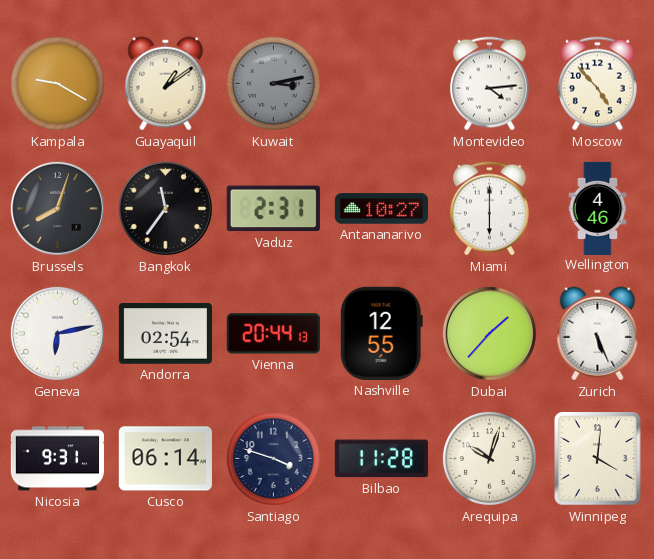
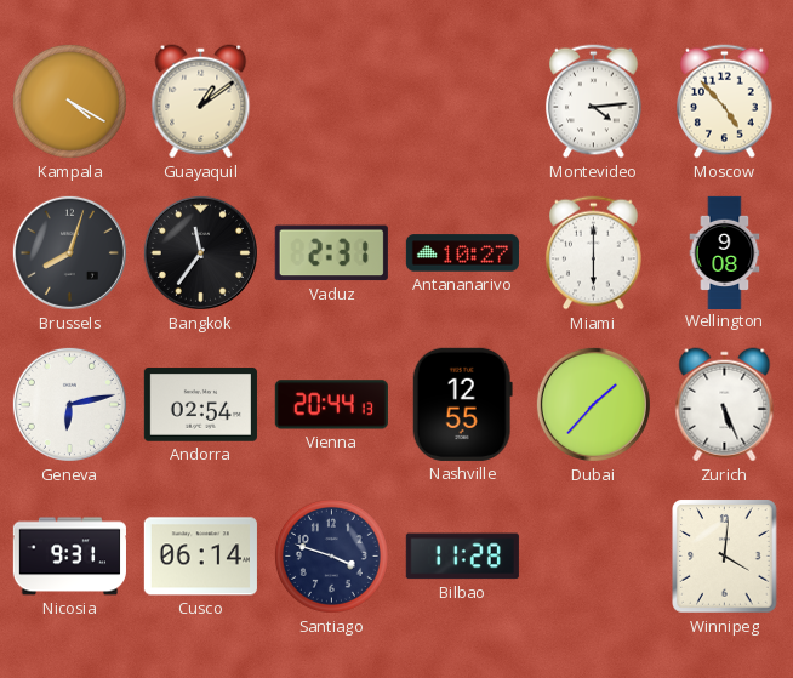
Kampala: 9:20 -> 4:20
Kuwait: 3:13 -> none
Wellington: 4:46 -> 9:08
Arequipa: 10:03 -> none
